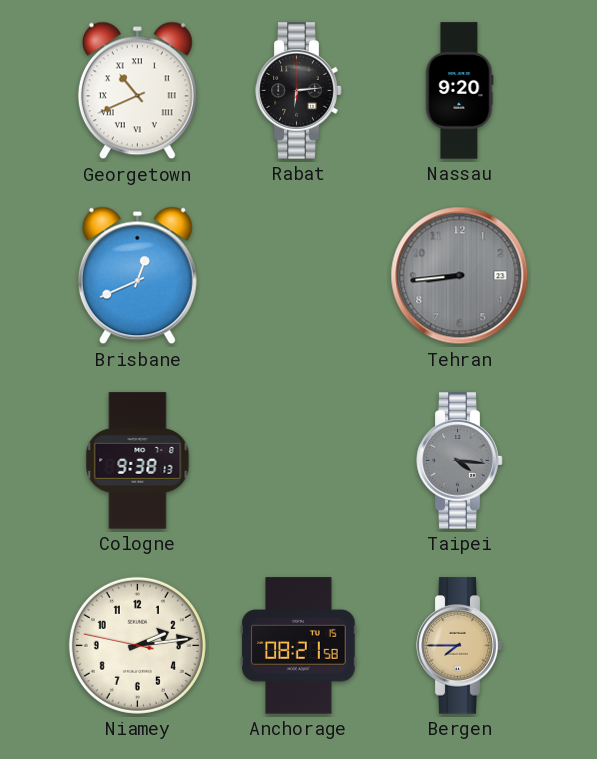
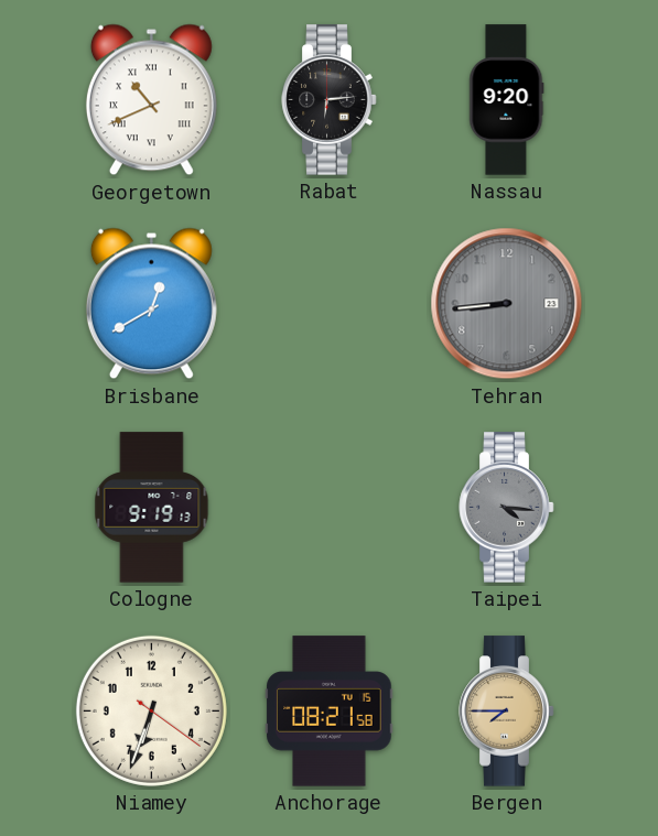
Brisbane: 12:41 -> 12:40
Cologne: 9:38 -> 9:19
Niamey: 2:13 -> 6:33
